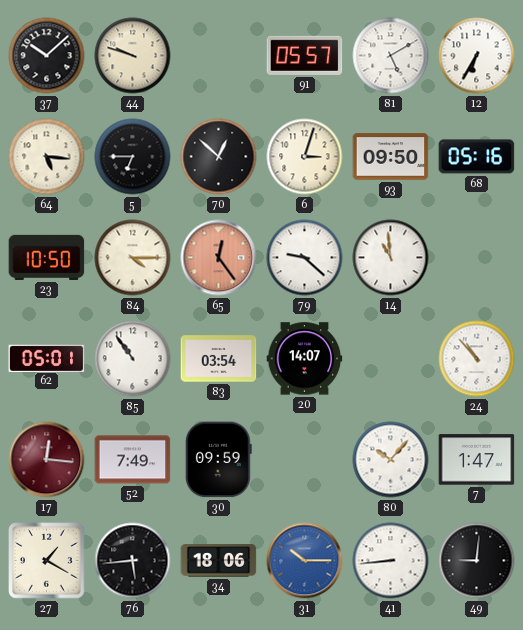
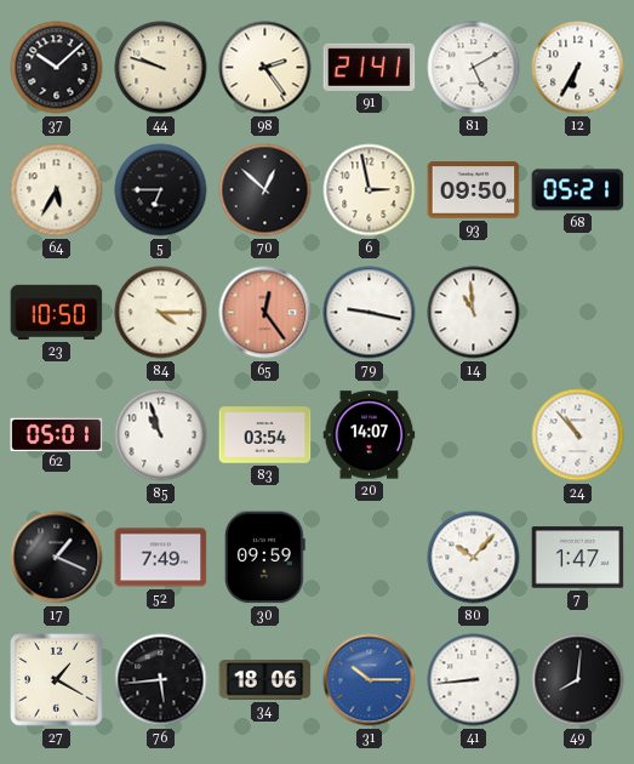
98: none -> 2:24
91: 05:57 -> 21:41
64: 5:16 -> 5:35
6: 3:03 -> 2:58
68: 05:16 -> 05:21
79: 9:22 -> 9:17
85: 10:54 -> 10:57
17: 12:16 -> 1:19
17 dial: burgundy -> black
49: 9:01 -> 8:01
